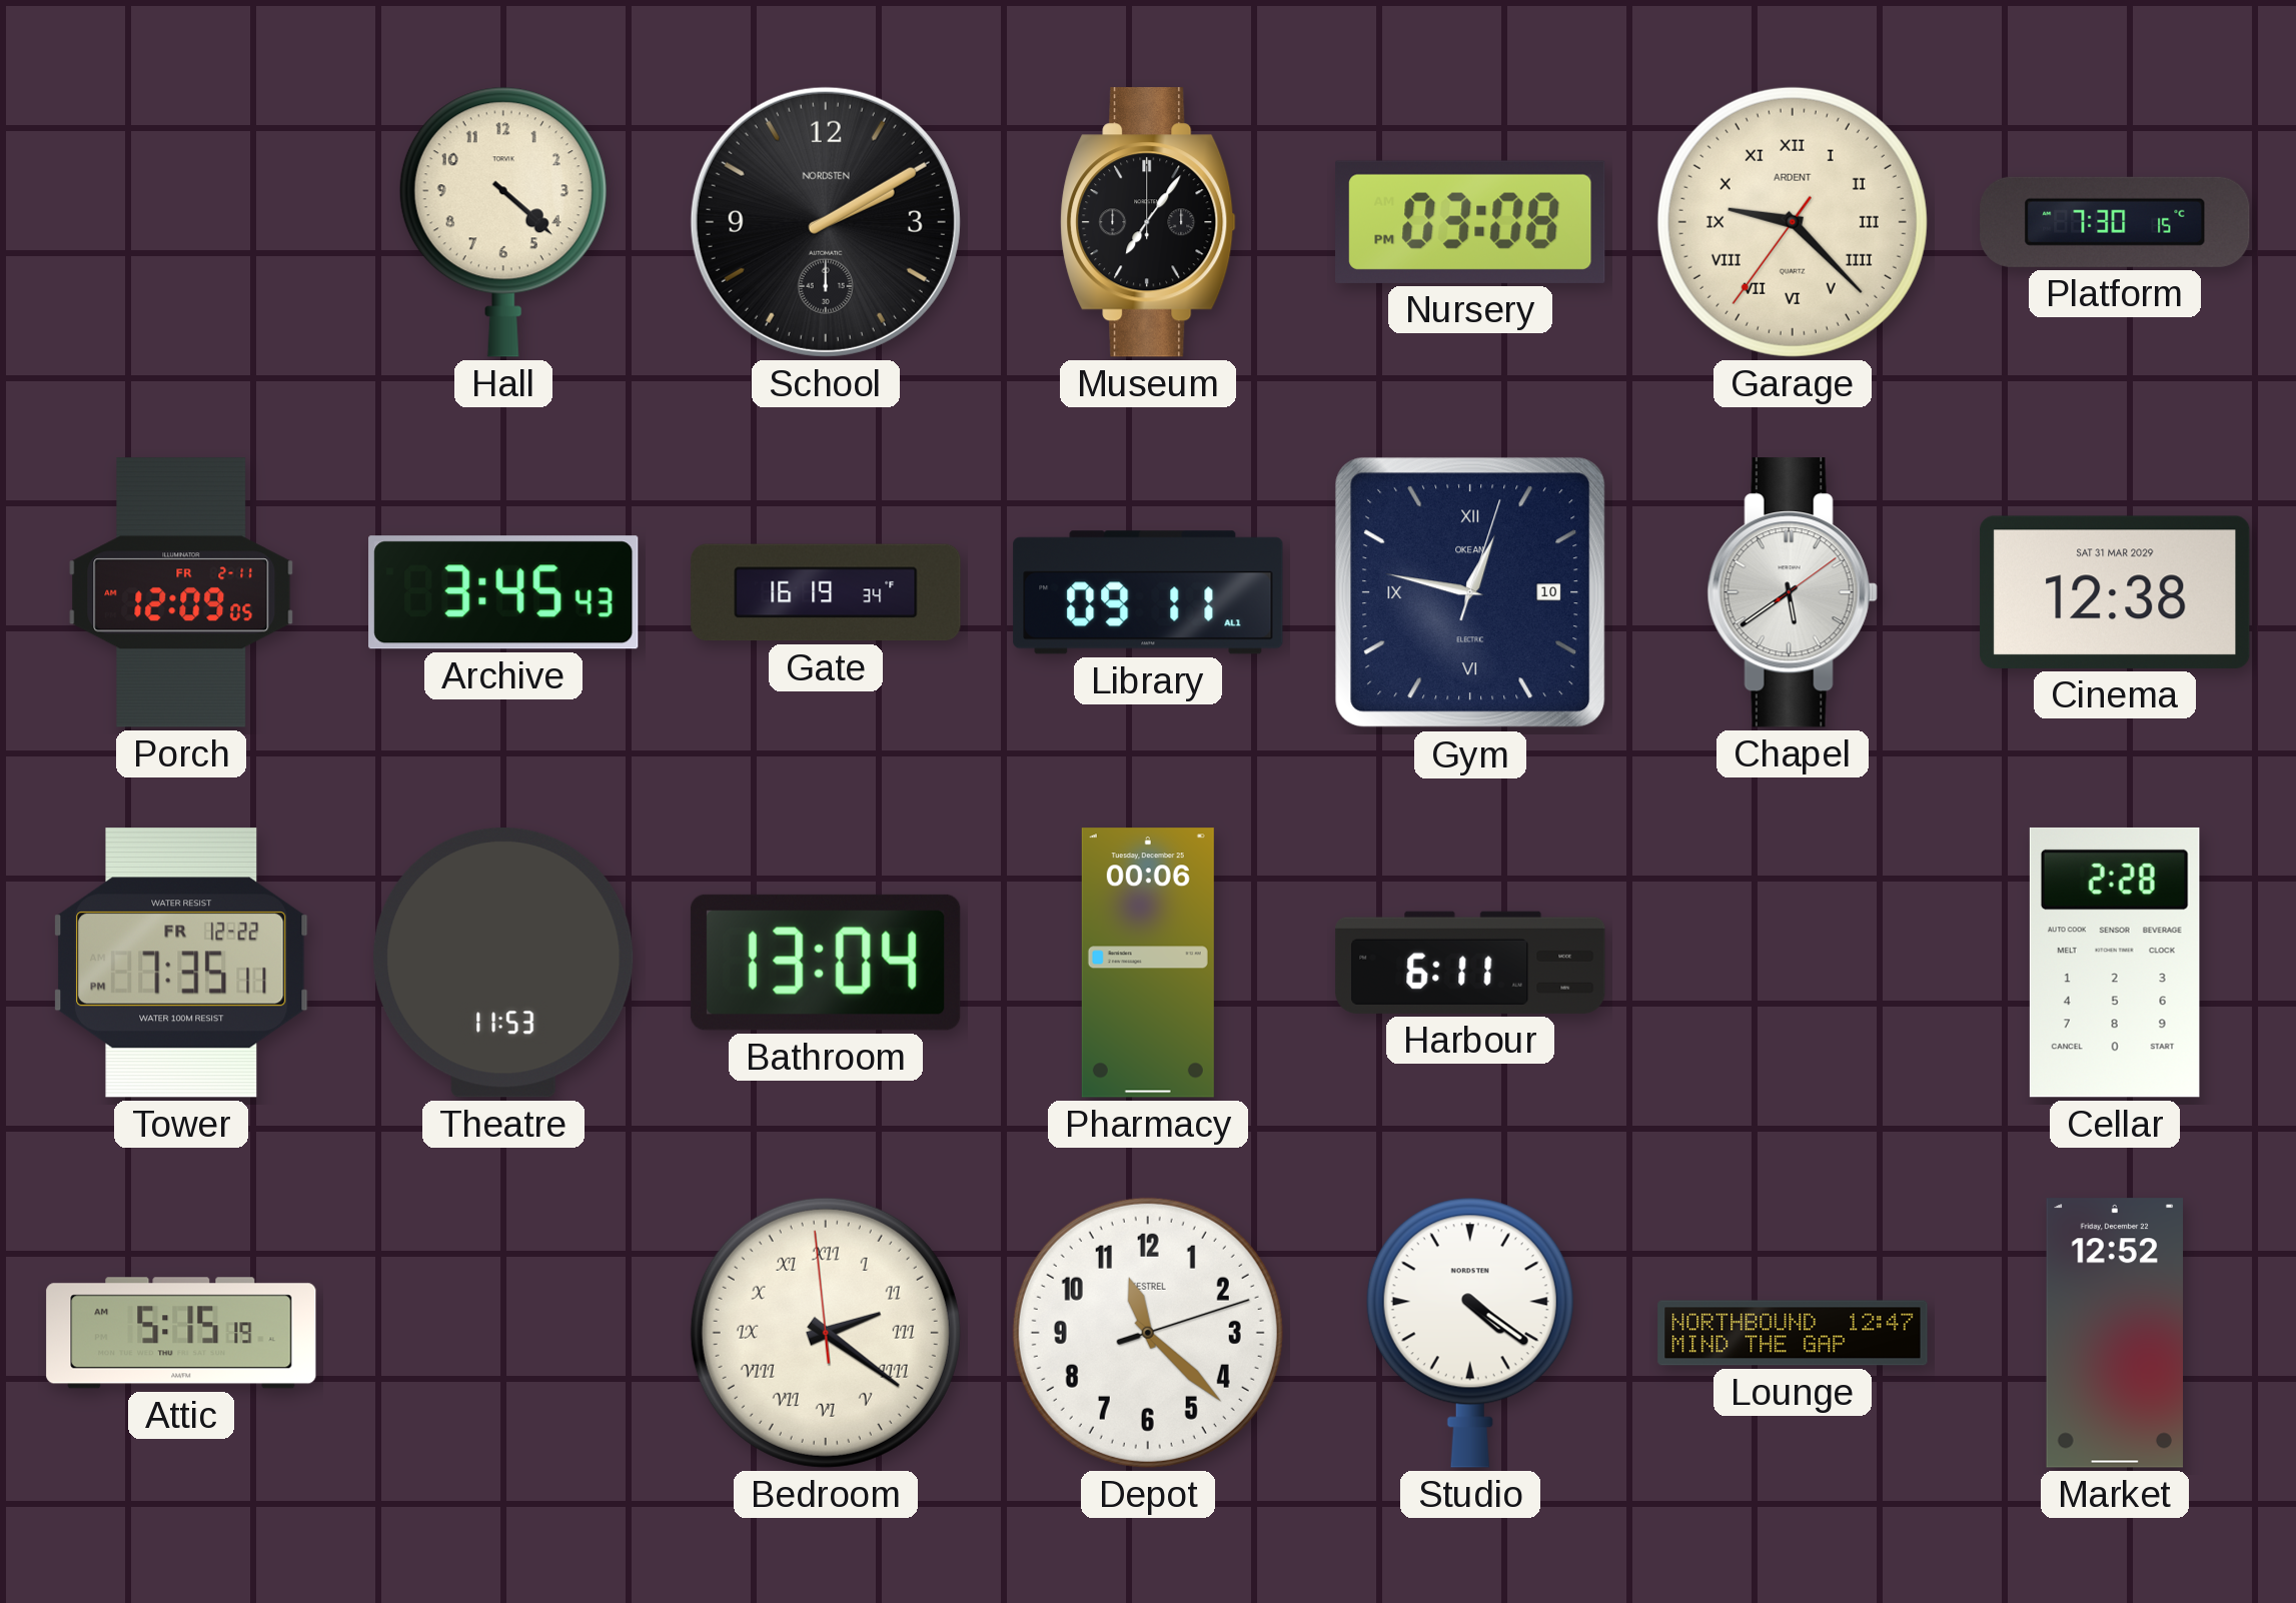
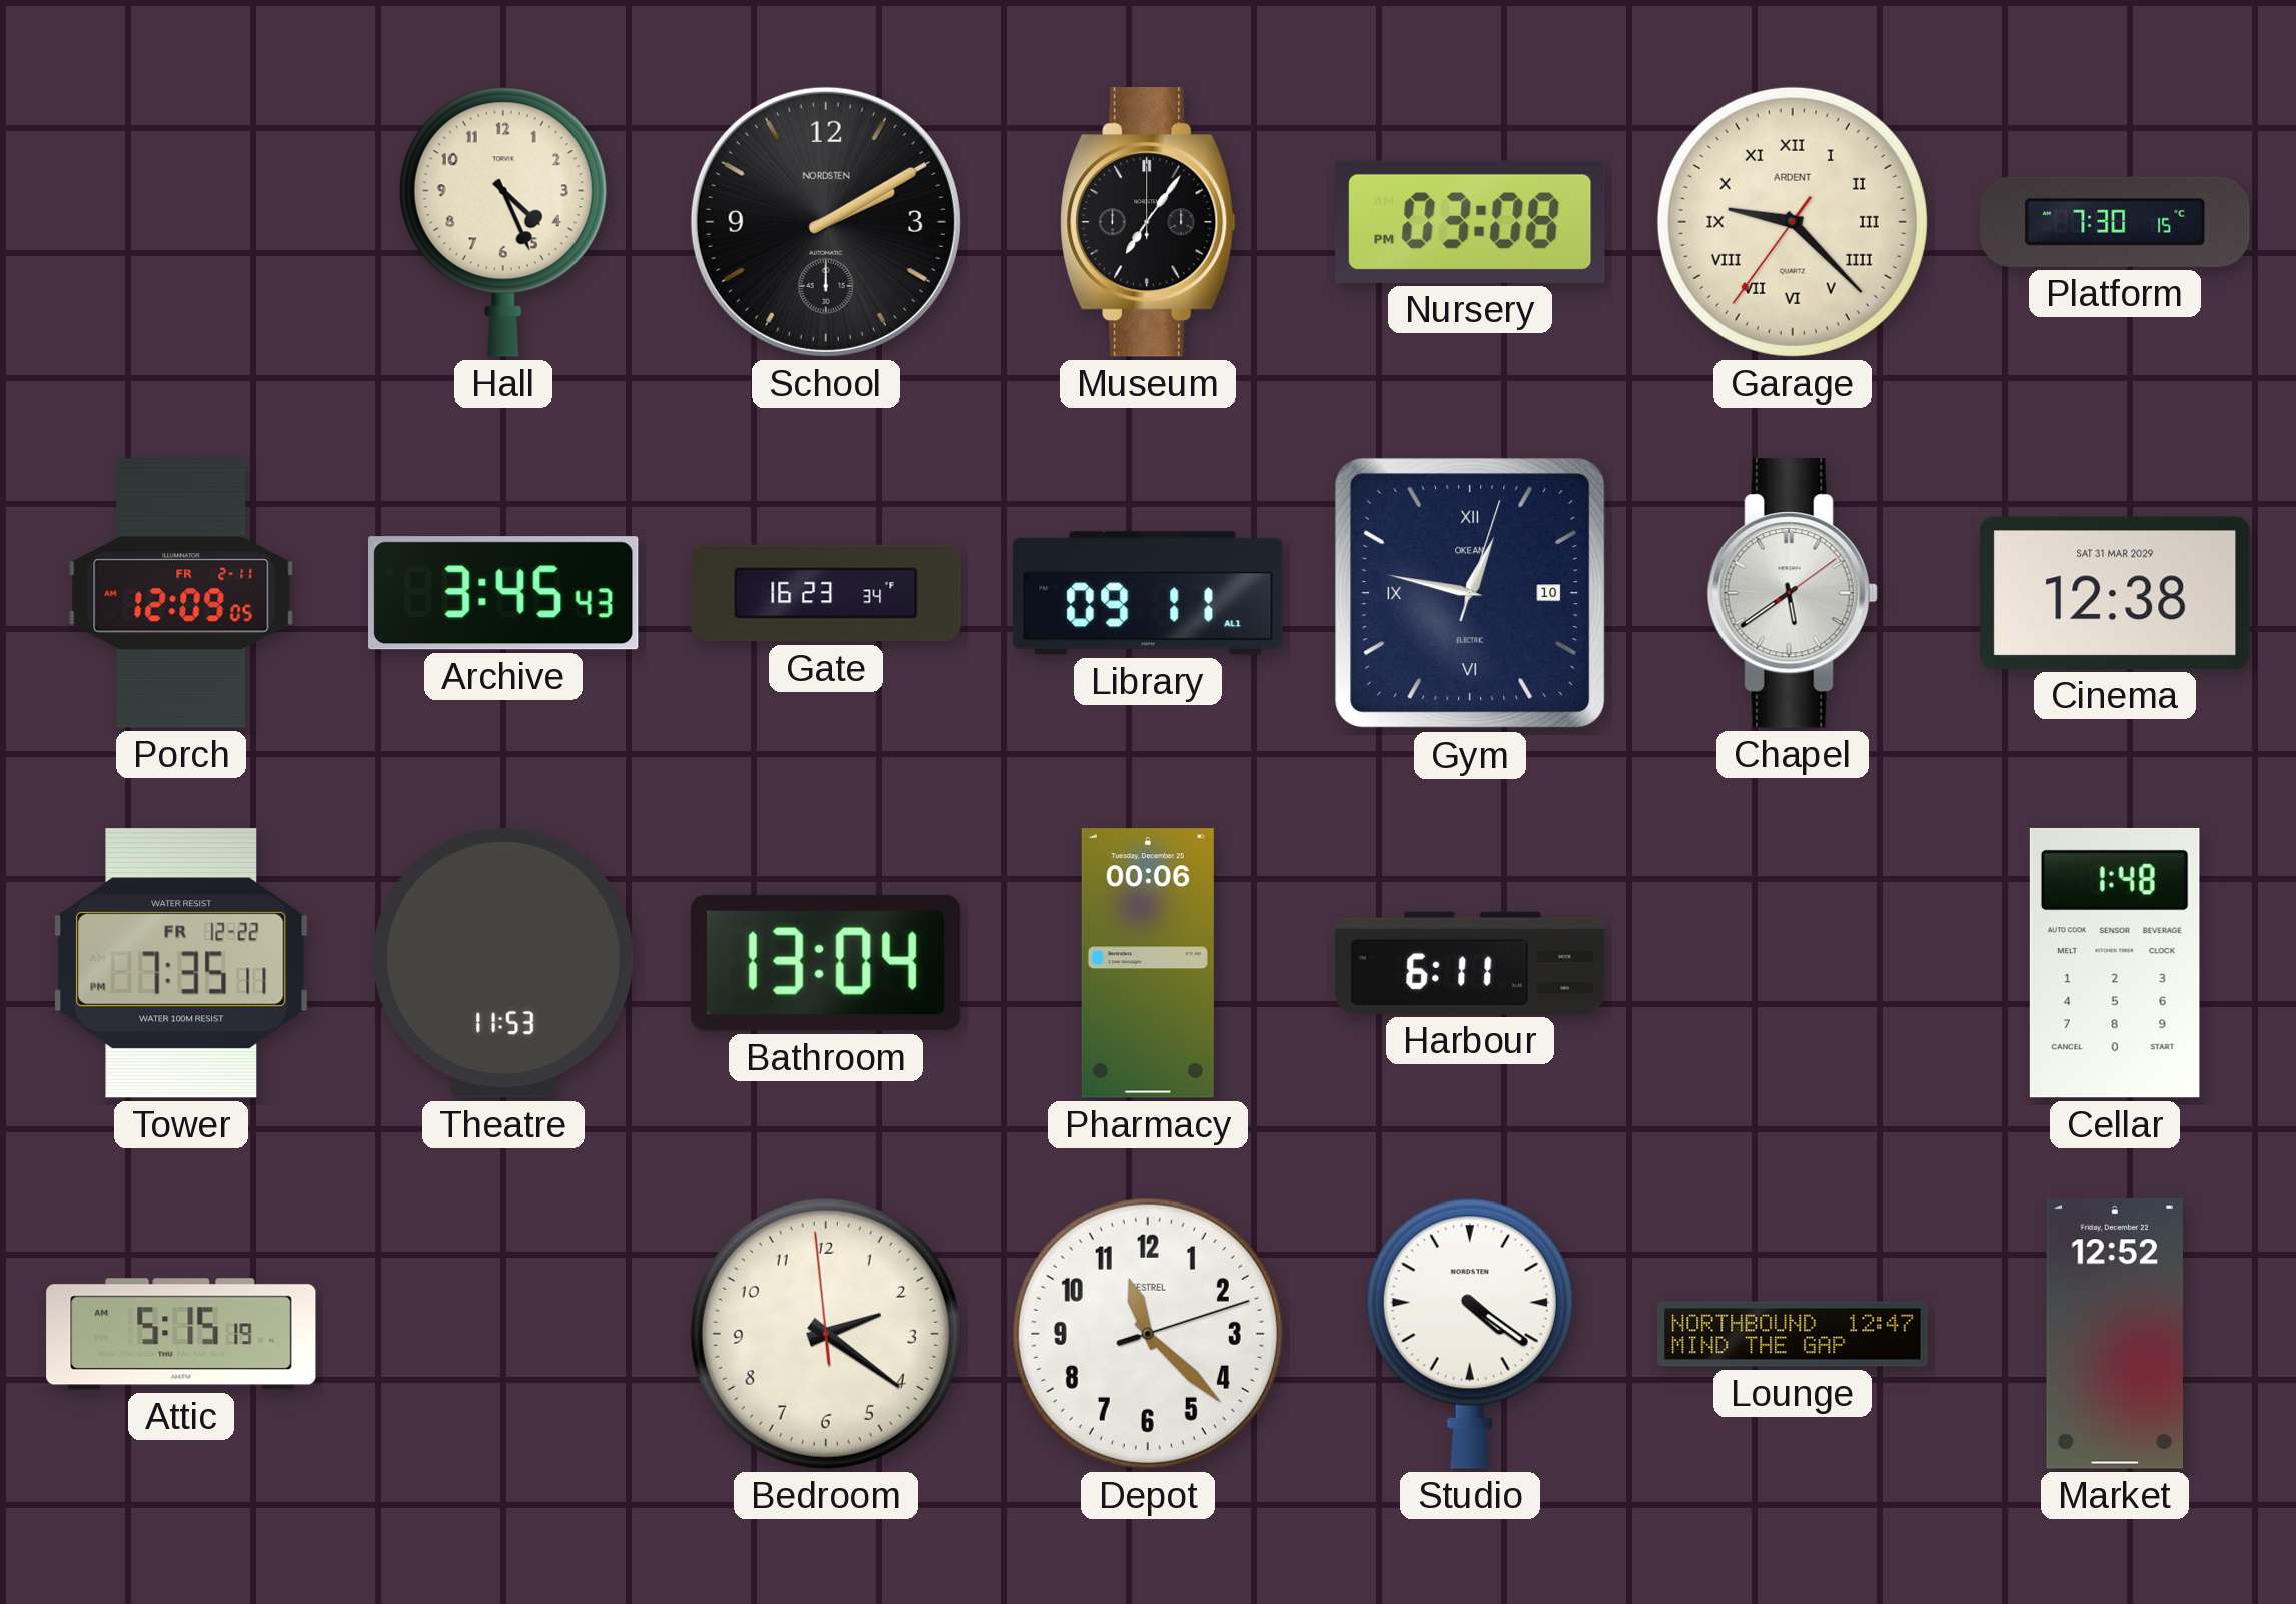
Hall: 4:22 -> 4:26
Gate: 16:19 -> 16:23
Cellar: 2:28 -> 1:48
Bedroom numerals: Roman -> Arabic
